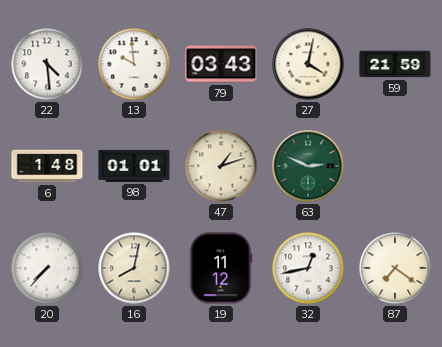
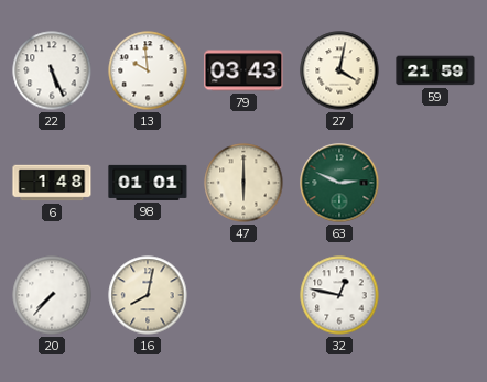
22: 4:29 -> 5:26
47: 1:12 -> 6:00
19: 11:12 -> none
32: 12:43 -> 12:47
87: 7:21 -> none
